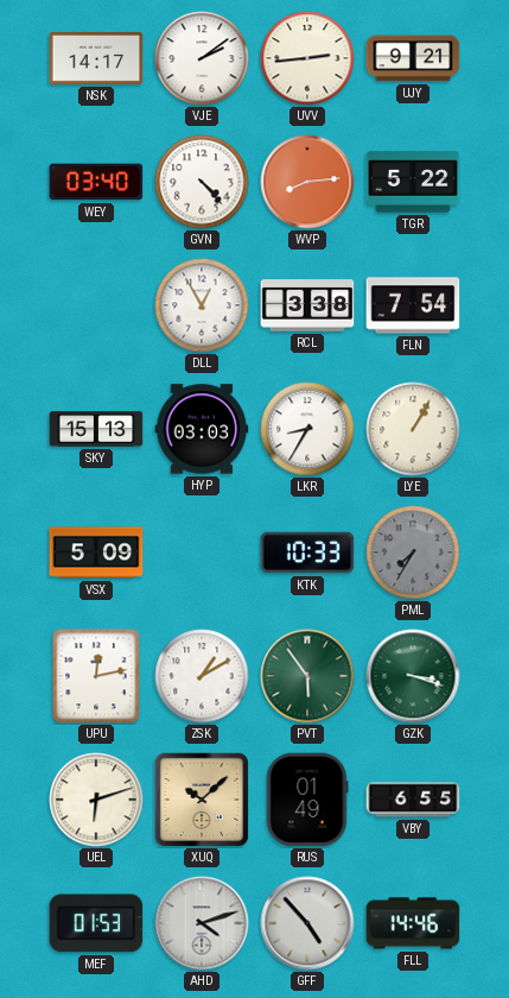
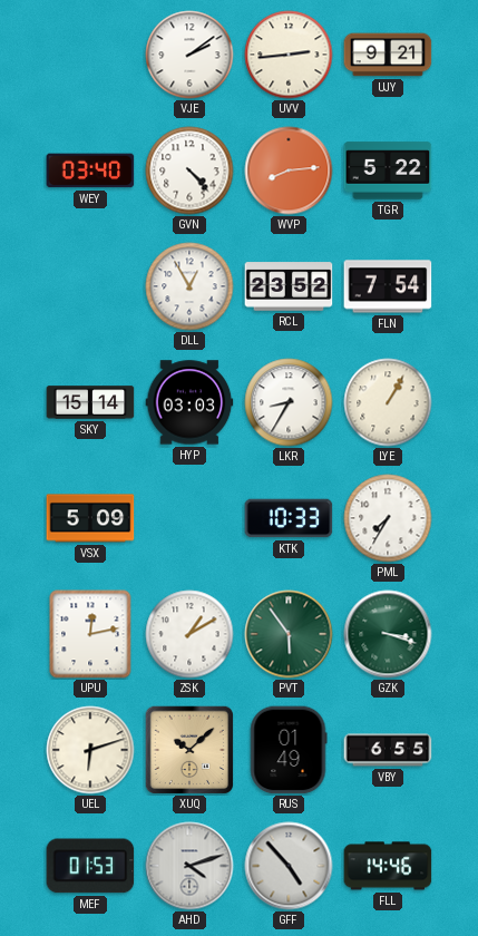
NSK: 14:17 -> none
RCL: 3:38 -> 23:52
SKY: 15:13 -> 15:14
PML dial: grey -> white
